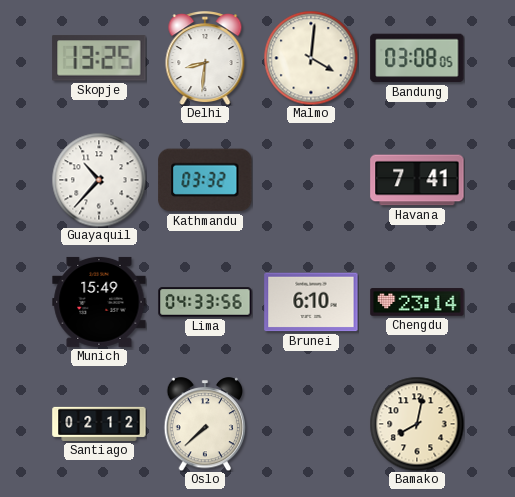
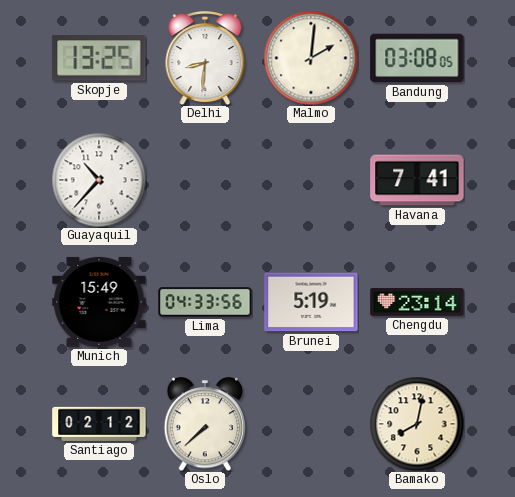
Malmo: 4:01 -> 2:01
Kathmandu: 03:32 -> none
Brunei: 6:10 -> 5:19
